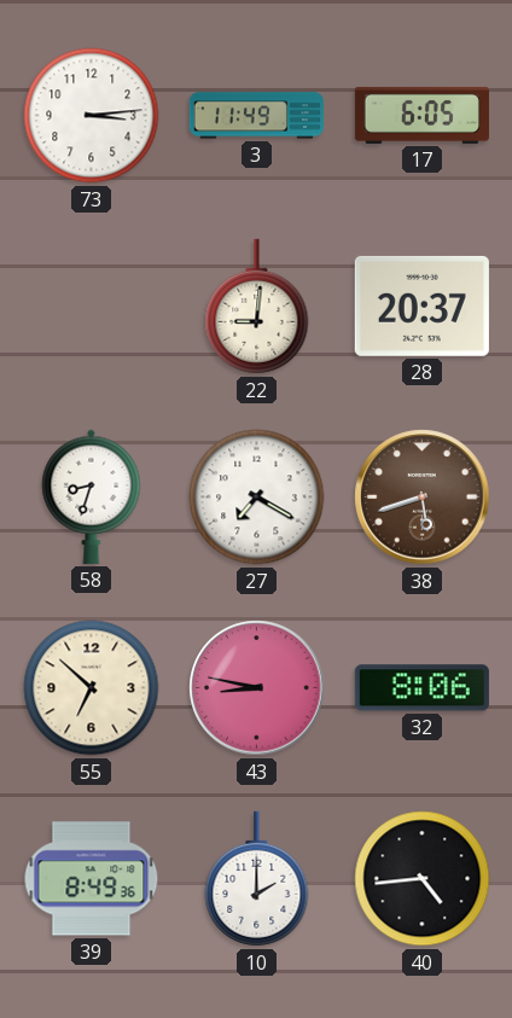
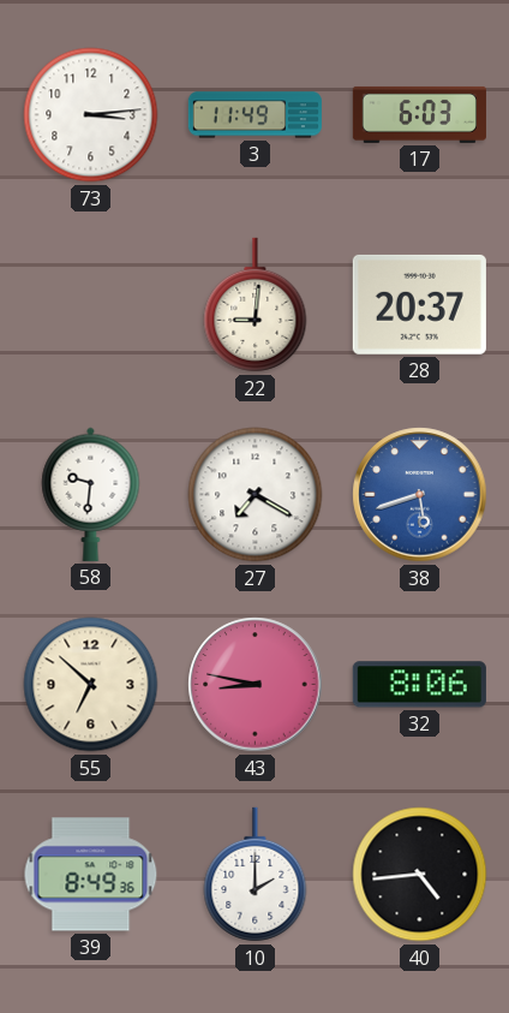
17: 6:05 -> 6:03
58: 8:33 -> 9:31
38 dial: brown -> blue
